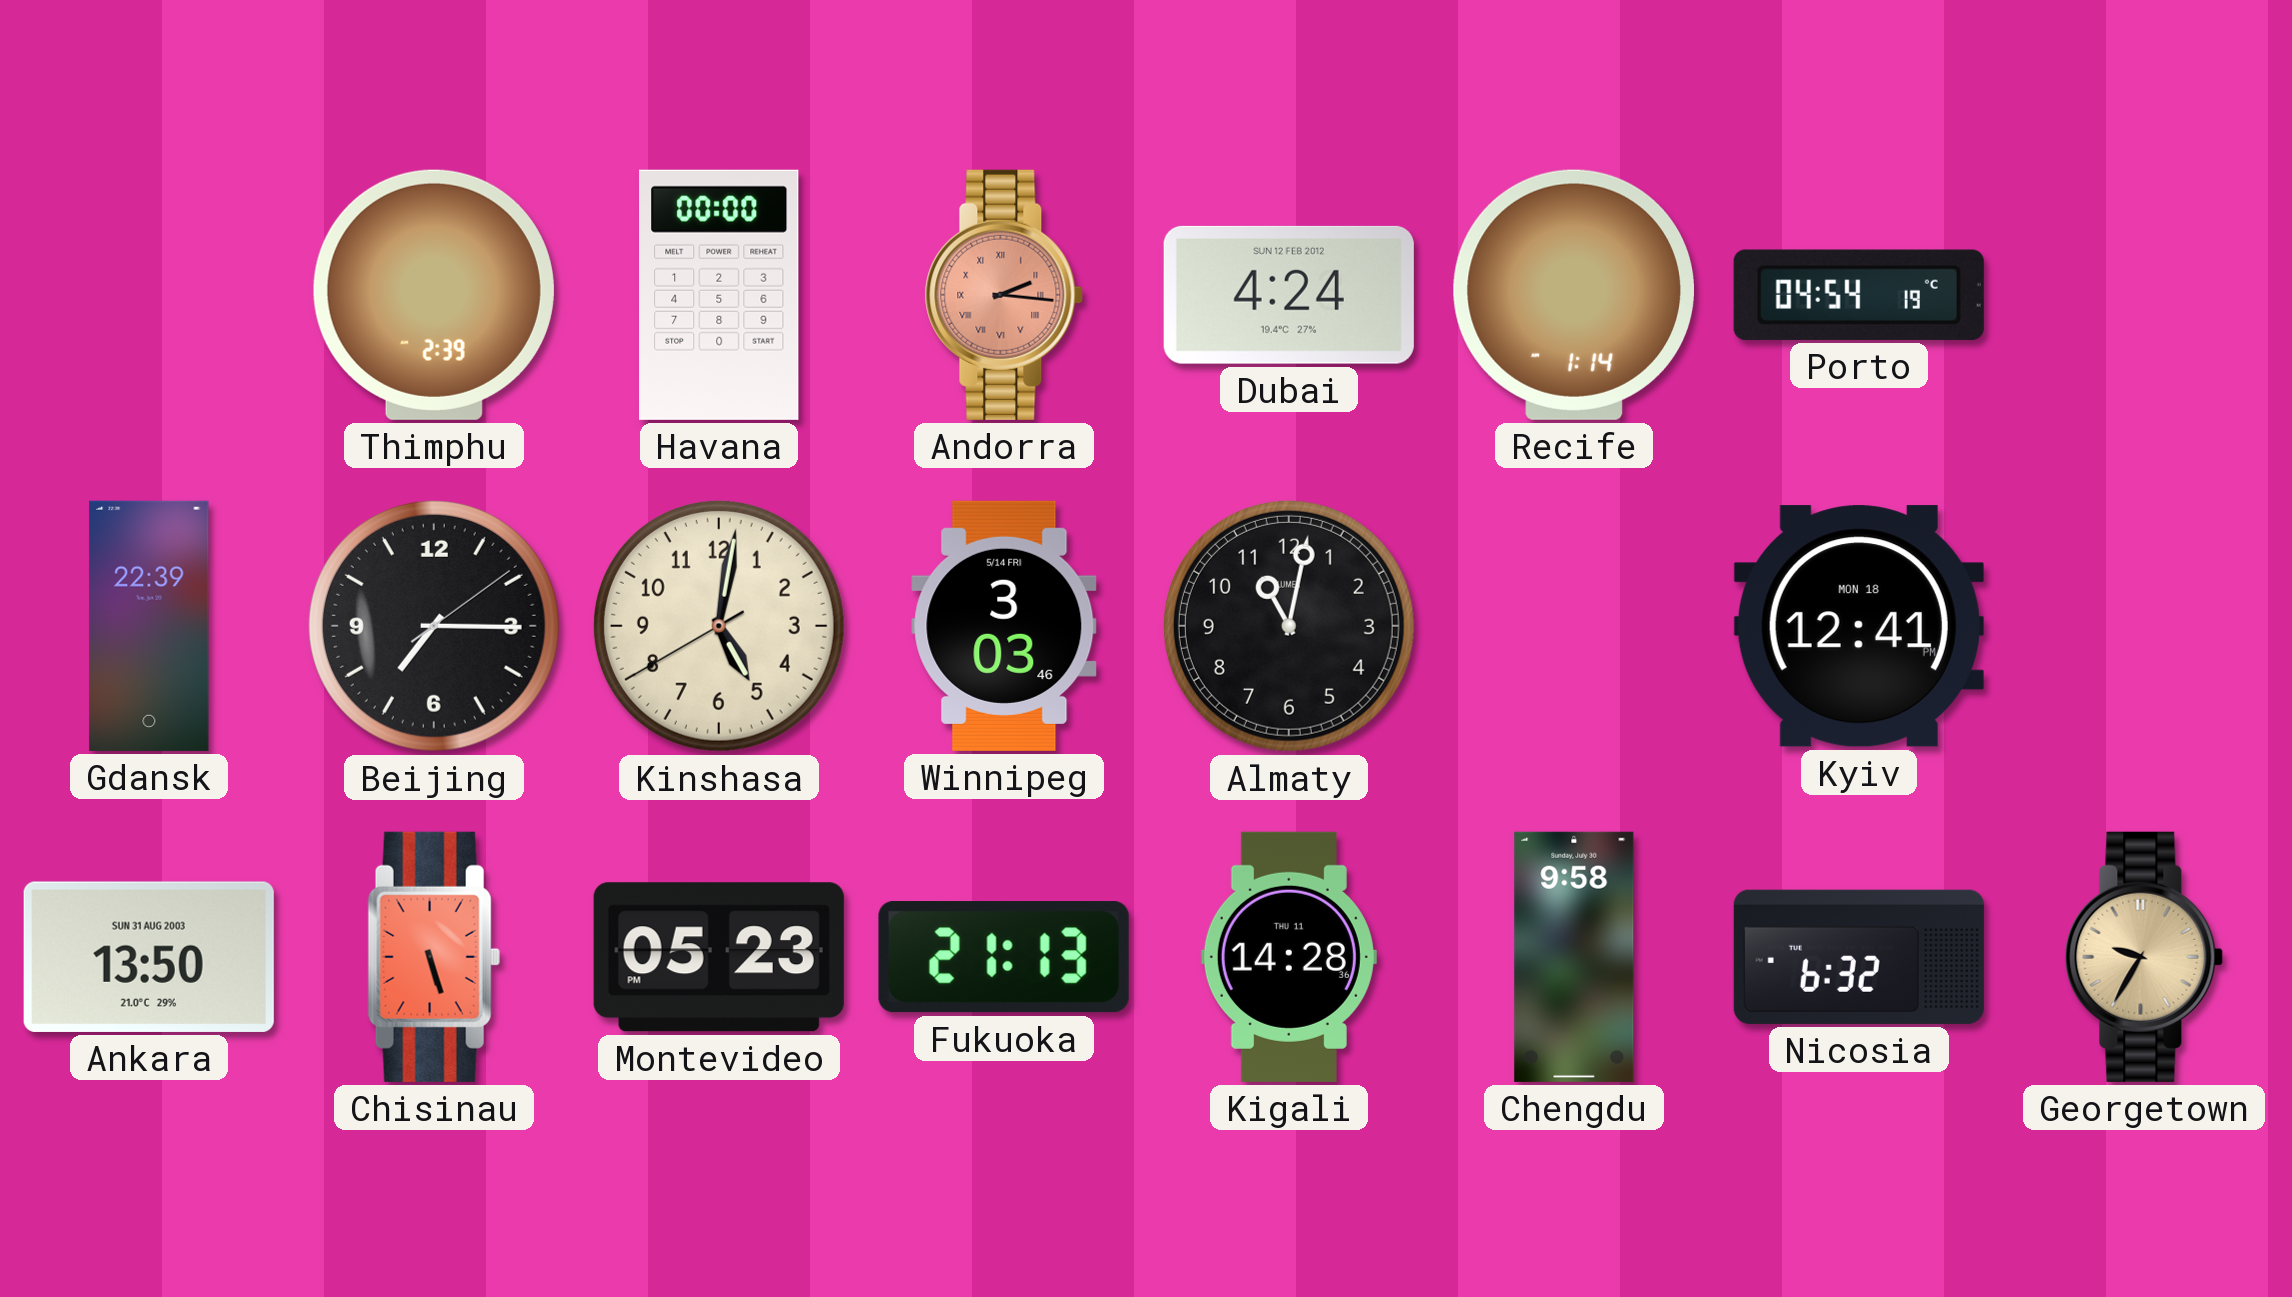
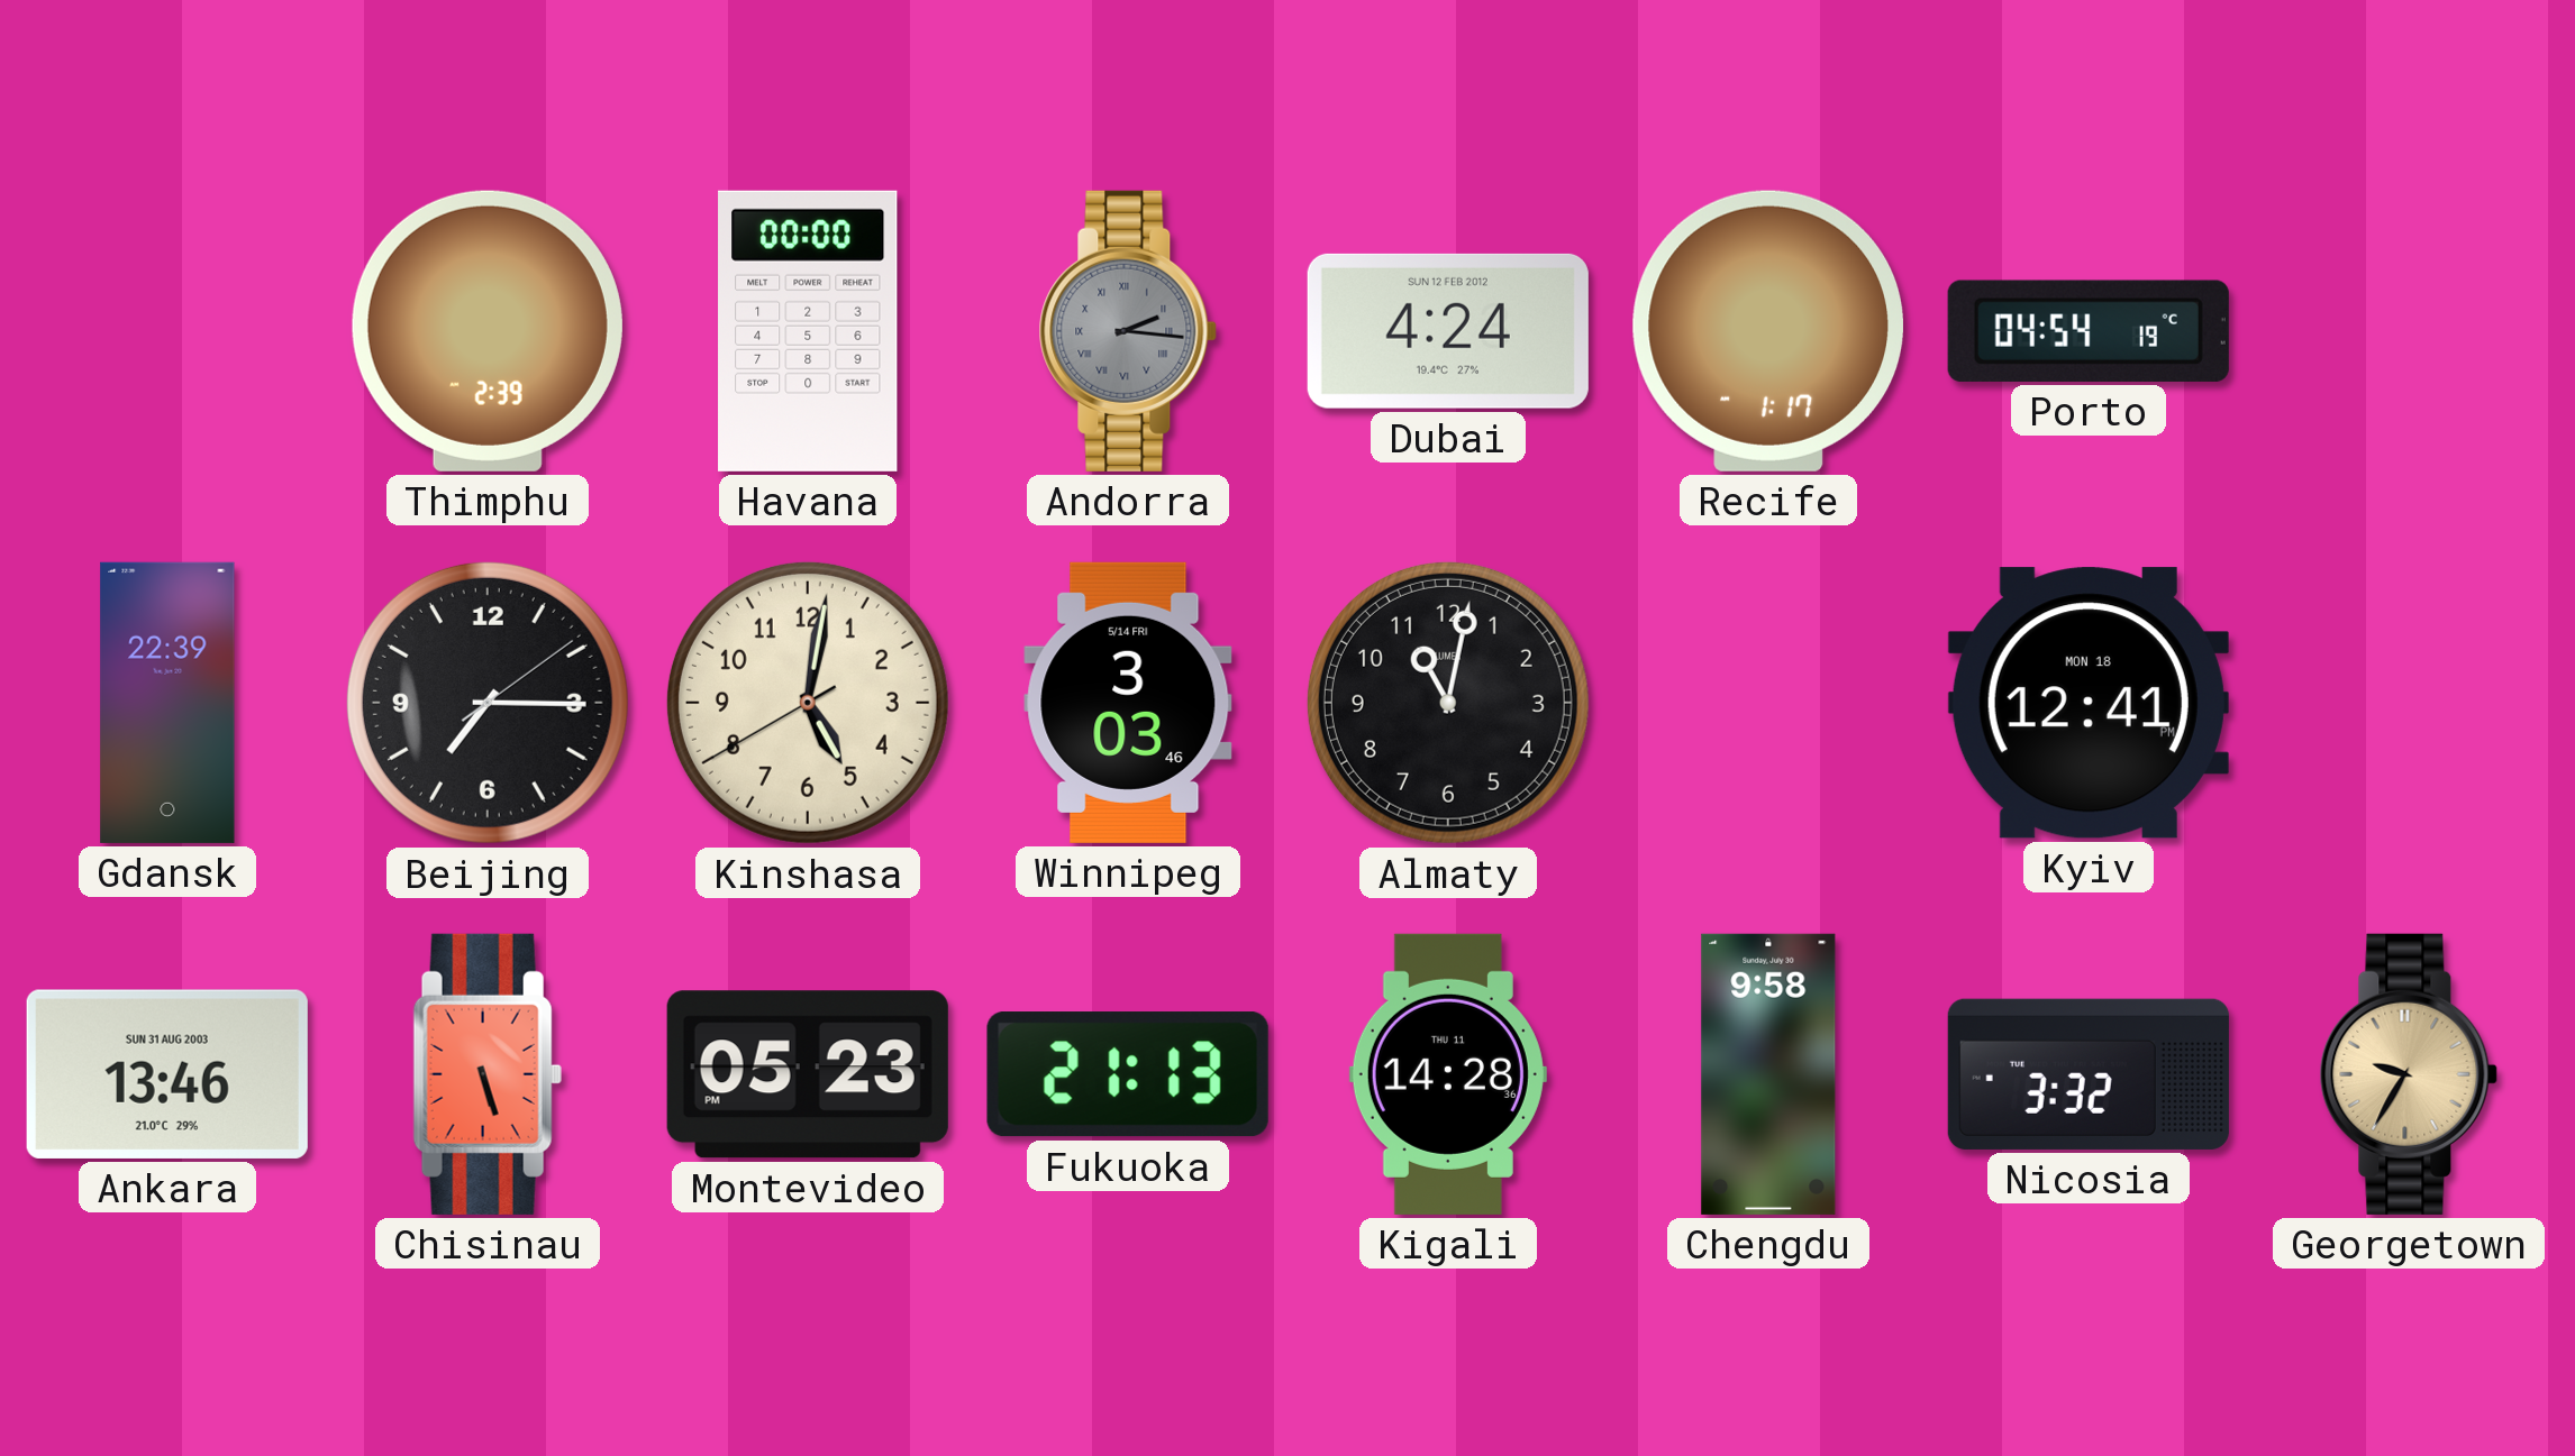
Andorra dial: salmon -> grey
Recife: 1:14 -> 1:17
Ankara: 13:50 -> 13:46
Nicosia: 6:32 -> 3:32
